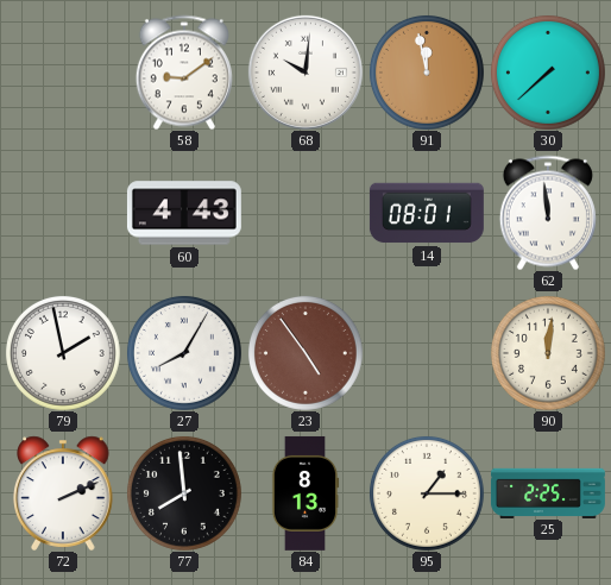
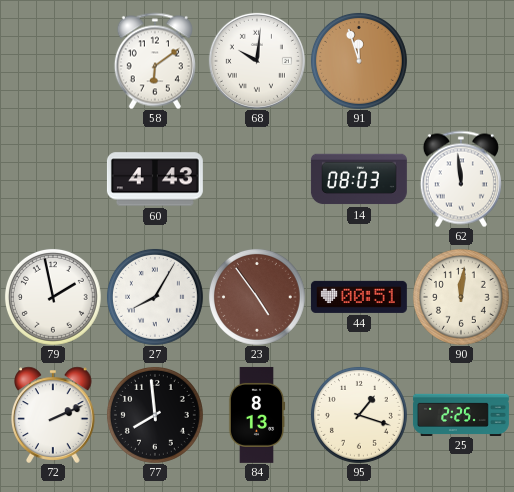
58: 9:09 -> 6:09
91: 11:58 -> 11:57
30: 7:38 -> none
14: 08:01 -> 08:03
44: none -> 00:51
95: 1:15 -> 1:18
